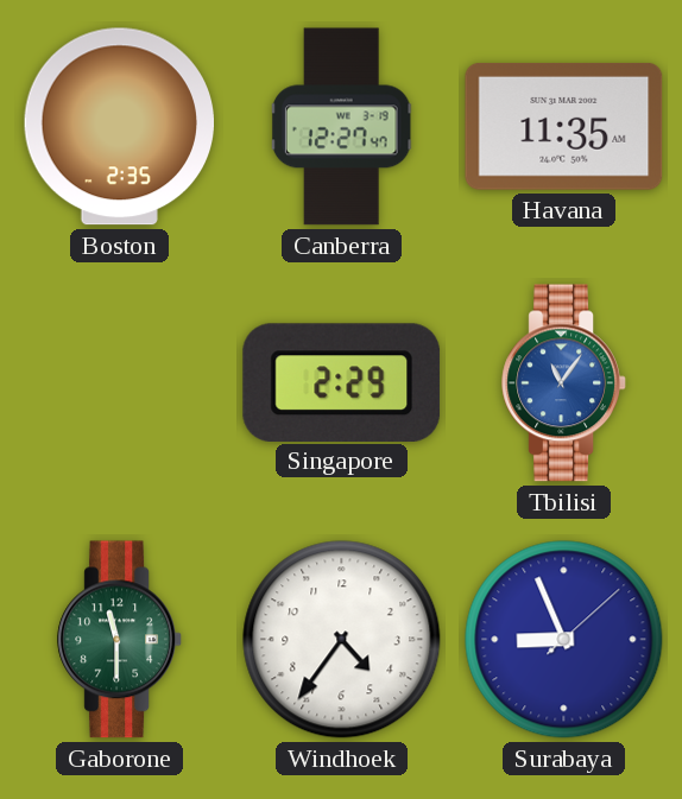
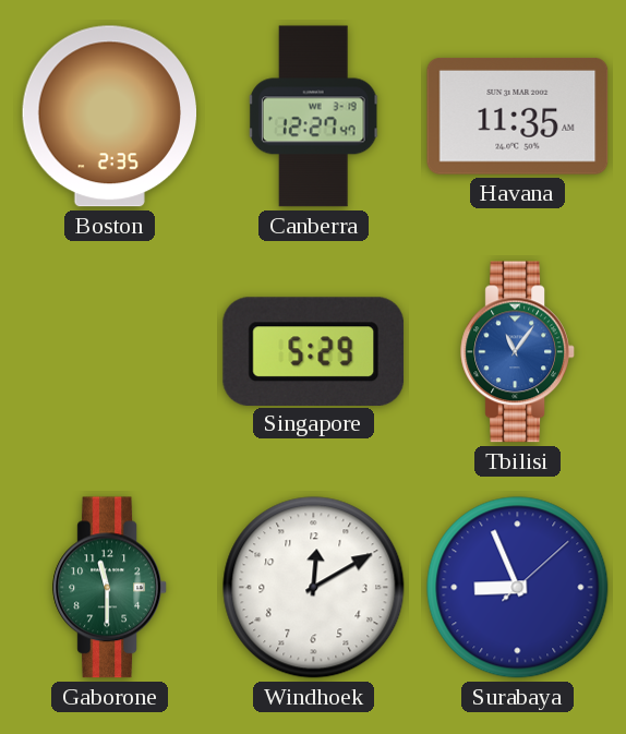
Singapore: 2:29 -> 5:29
Windhoek: 4:36 -> 12:10
